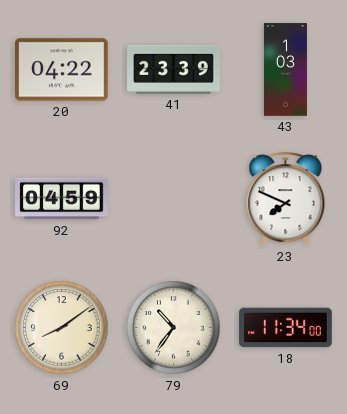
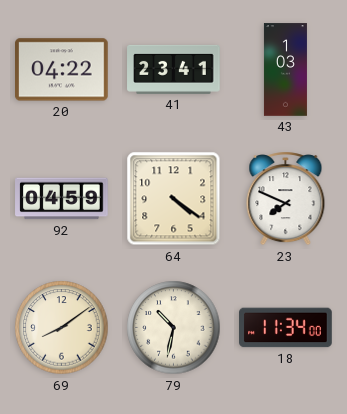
41: 23:39 -> 23:41
64: none -> 4:21
79: 10:36 -> 10:32
